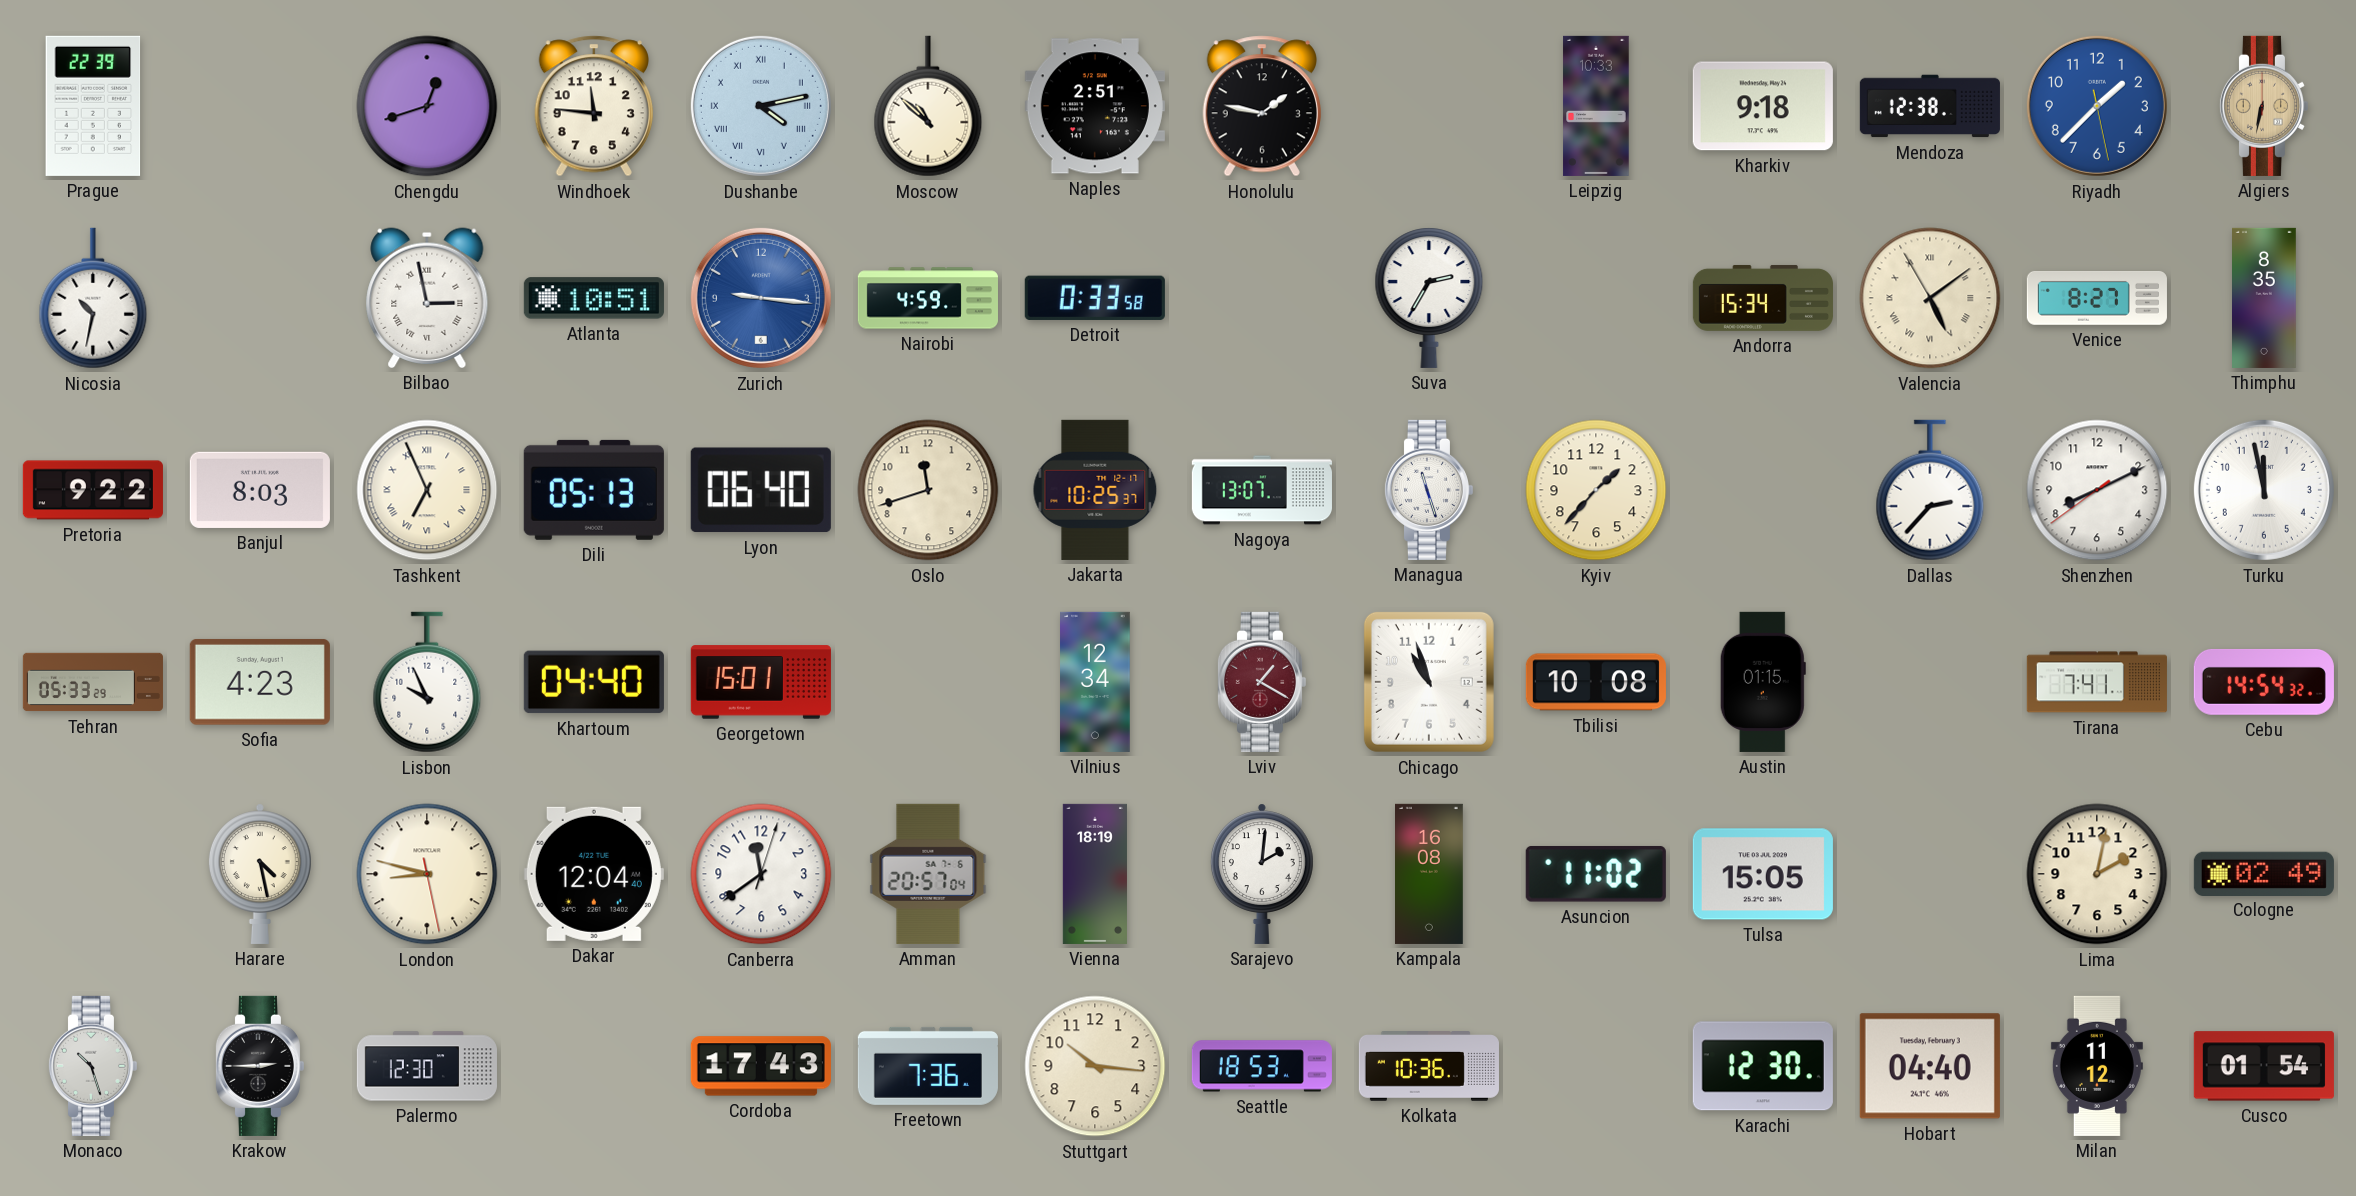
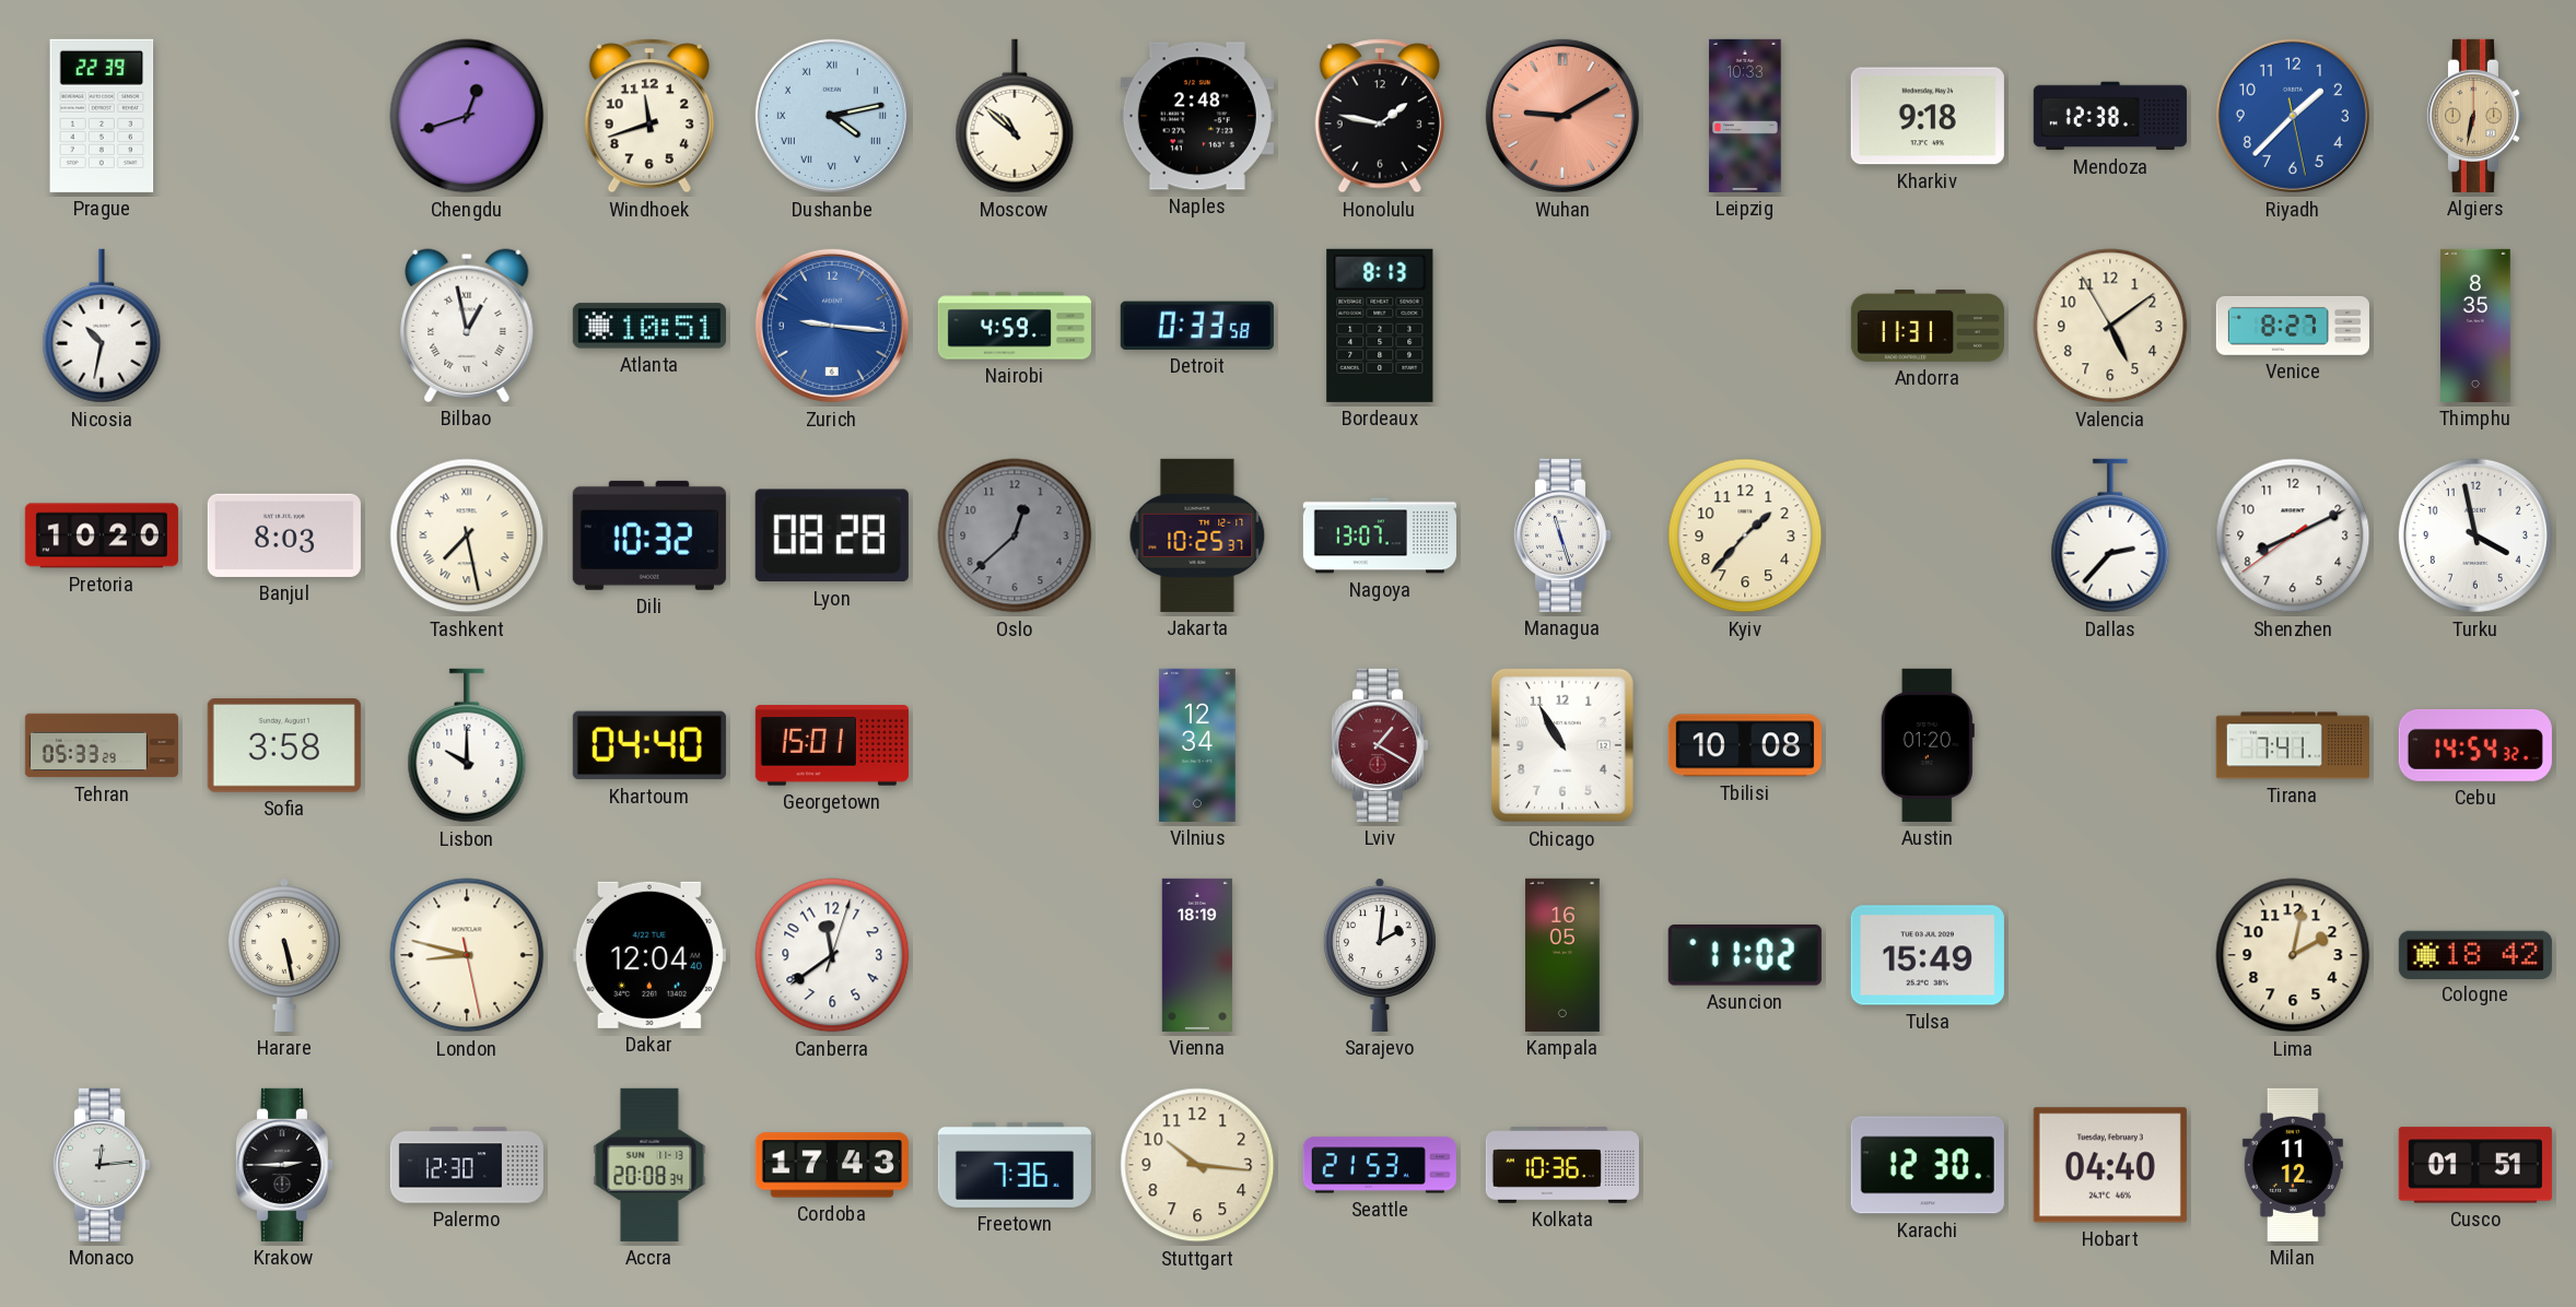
Windhoek: 11:46 -> 11:42
Naples: 2:51 -> 2:48
Wuhan: none -> 9:10
Bilbao: 2:58 -> 12:58
Bordeaux: none -> 8:13
Suva: 2:35 -> none
Andorra: 15:34 -> 11:31
Valencia numerals: Roman -> Arabic
Pretoria: 9:22 -> 10:20
Tashkent: 6:56 -> 7:28
Dili: 05:13 -> 10:32
Lyon: 06:40 -> 08:28
Oslo: 11:42 -> 12:38
Oslo dial: cream -> grey
Turku: 11:58 -> 3:58
Sofia: 4:23 -> 3:58
Lisbon: 9:56 -> 10:00
Chicago: 10:57 -> 10:55
Austin: 01:15 -> 01:20
Harare: 4:28 -> 5:28
Amman: 20:57 -> none
Kampala: 16:08 -> 16:05
Tulsa: 15:05 -> 15:49
Cologne: 02:49 -> 18:42
Monaco: 10:27 -> 12:14
Accra: none -> 20:08
Seattle: 18:53 -> 21:53
Cusco: 01:54 -> 01:51
